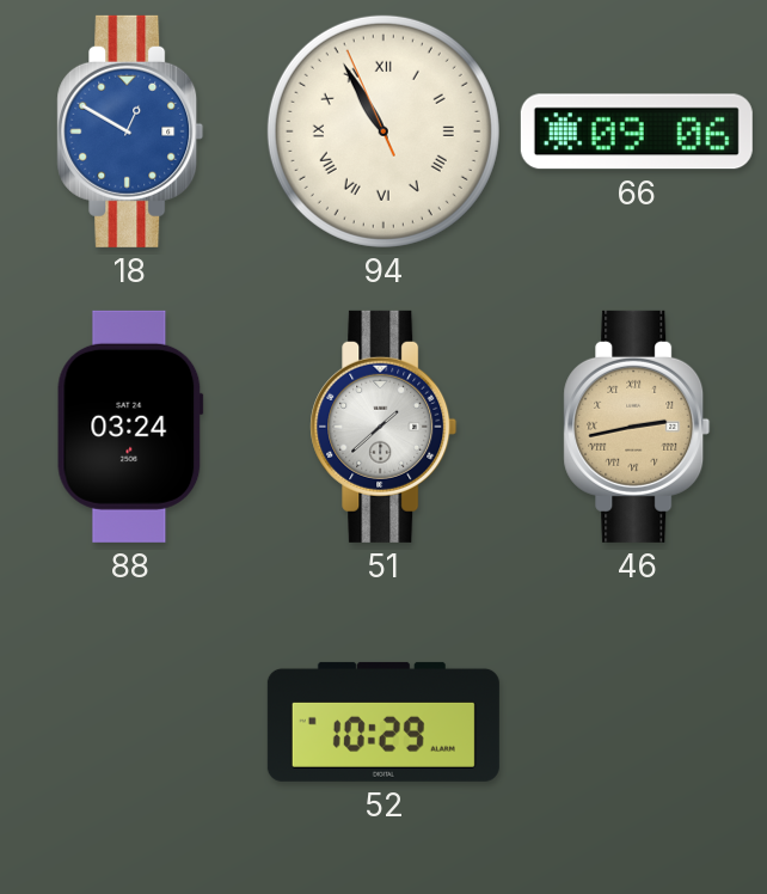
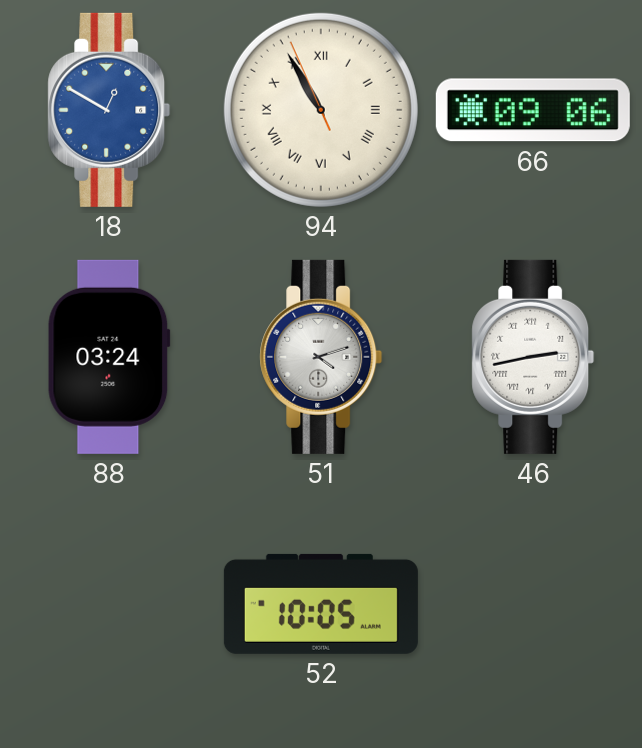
51: 1:38 -> 4:12
46 dial: champagne -> white
52: 10:29 -> 10:05
